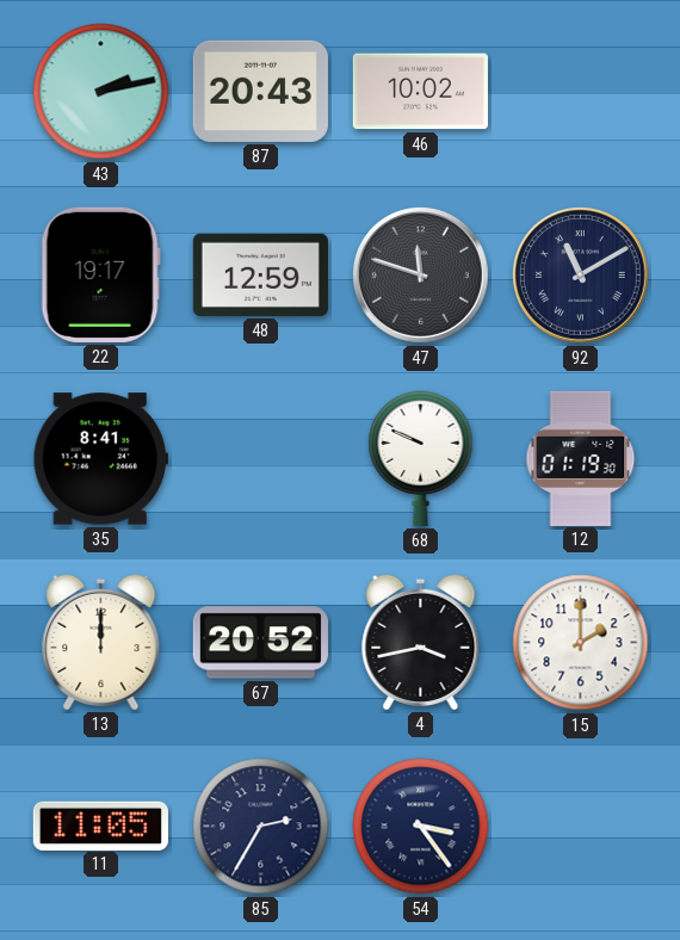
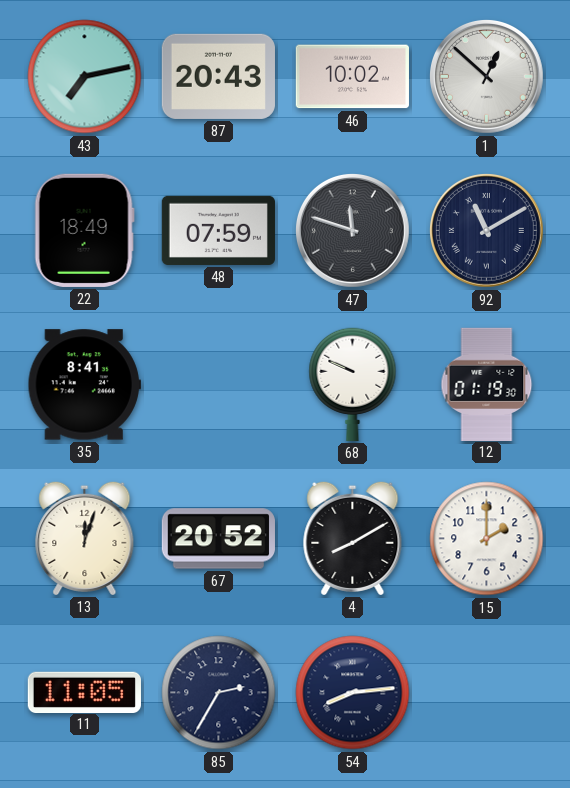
43: 2:13 -> 7:13
1: none -> 12:52
22: 19:17 -> 18:49
48: 12:59 -> 07:59
13: 12:00 -> 12:03
4: 3:43 -> 8:10
54: 3:24 -> 8:14
